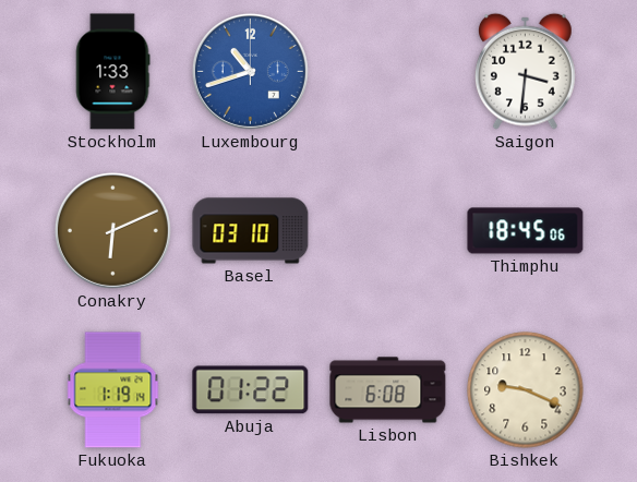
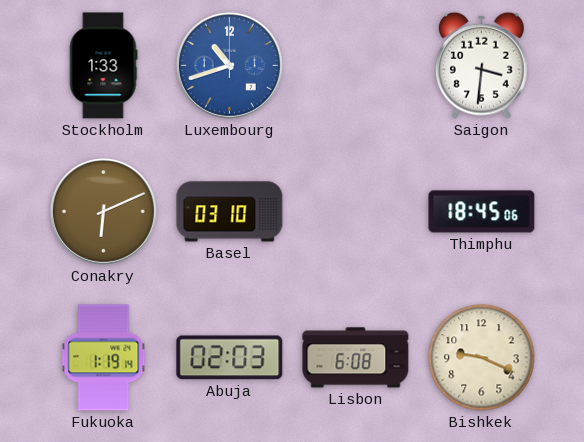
Abuja: 01:22 -> 02:03
